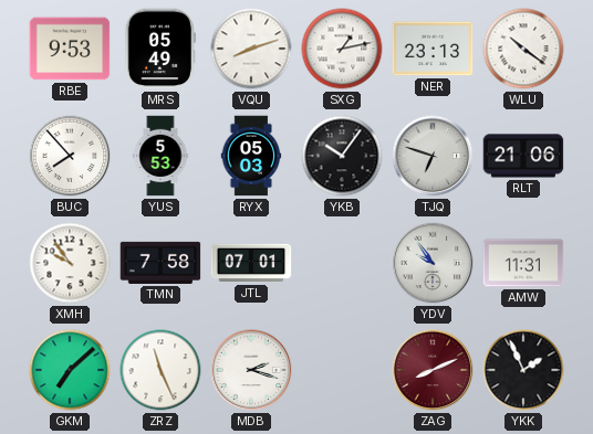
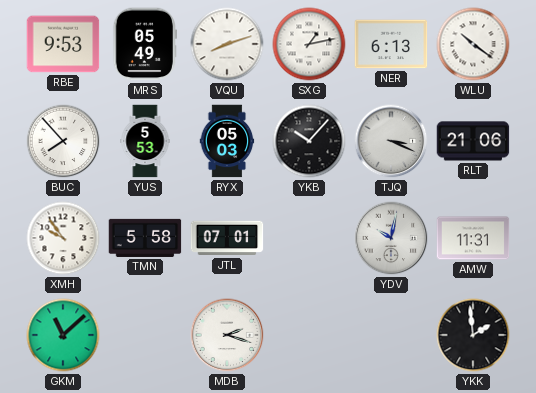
NER: 23:13 -> 6:13
YKB: 10:06 -> 10:07
TJQ: 6:48 -> 3:19
TMN: 7:58 -> 5:58
YDV: 9:54 -> 10:02
GKM: 7:08 -> 11:08
ZRZ: 11:26 -> none
ZAG: 8:11 -> none
YKK: 1:56 -> 1:59
